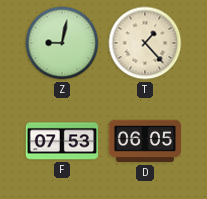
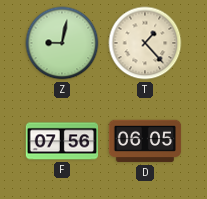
F: 07:53 -> 07:56
